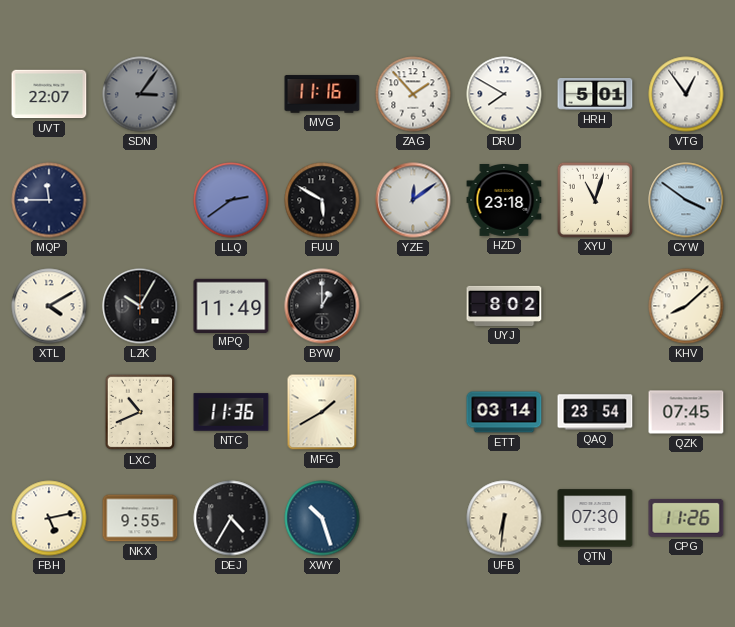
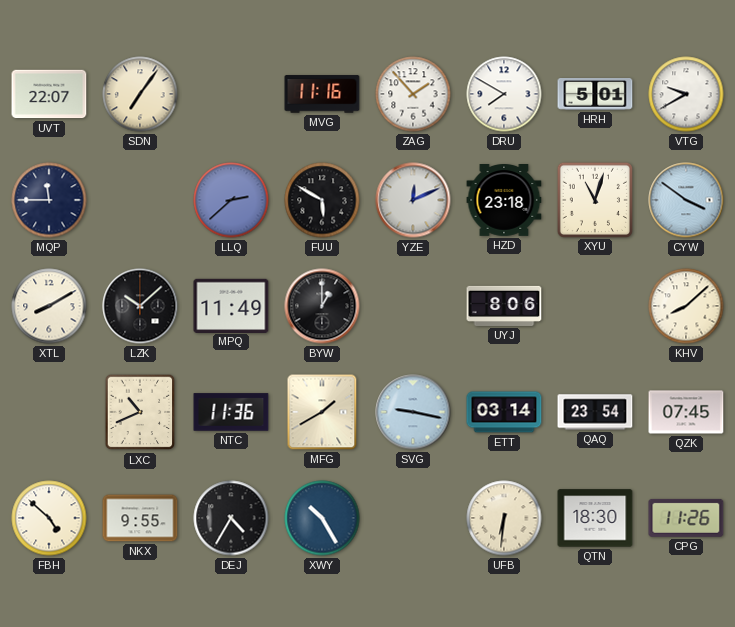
SDN: 3:06 -> 7:06
SDN dial: grey -> cream
VTG: 12:54 -> 9:40
LLQ: 2:39 -> 2:38
YZE: 12:09 -> 12:11
XTL: 4:10 -> 8:10
LZK: 10:05 -> 10:08
UYJ: 8:02 -> 8:06
SVG: none -> 9:17
FBH: 5:13 -> 4:52
XWY: 10:27 -> 10:25
QTN: 07:30 -> 18:30
